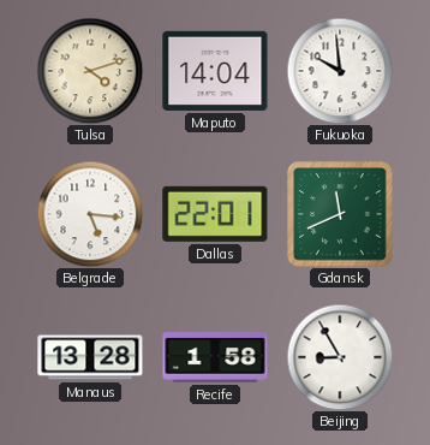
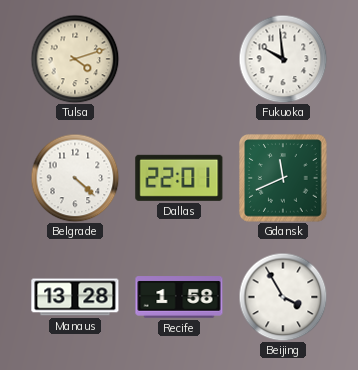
Maputo: 14:04 -> none
Belgrade: 5:16 -> 4:22
Beijing: 8:55 -> 3:55
